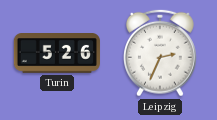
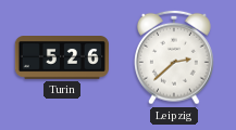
Leipzig: 2:34 -> 2:38
